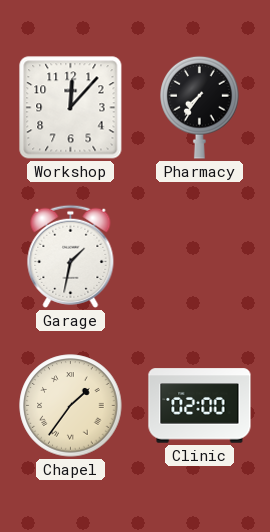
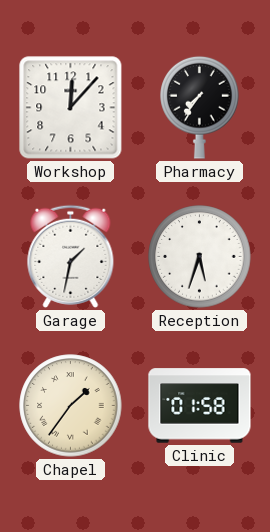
Reception: none -> 5:33
Clinic: 02:00 -> 01:58
